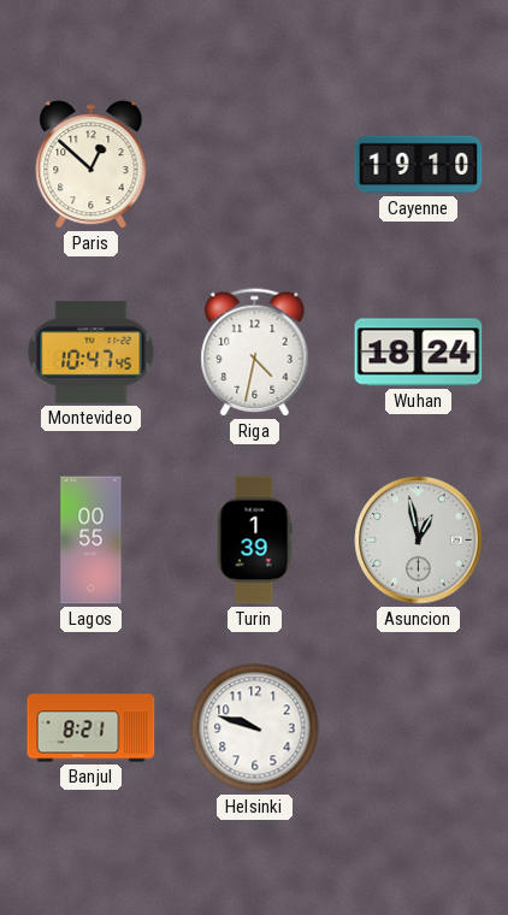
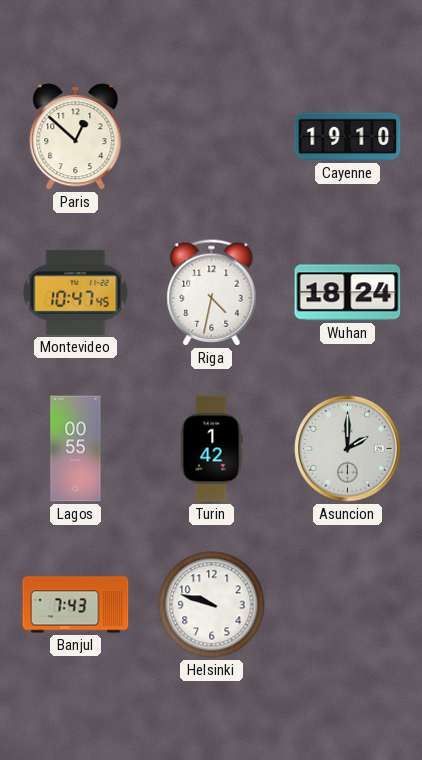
Turin: 1:39 -> 1:42
Asuncion: 12:58 -> 2:00
Banjul: 8:21 -> 7:43
